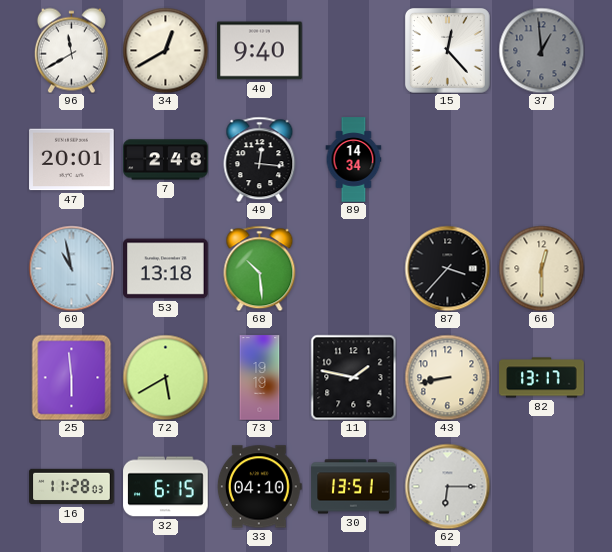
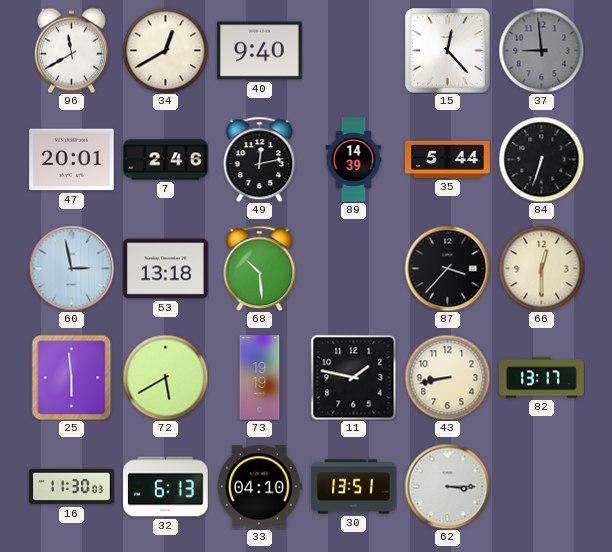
37: 12:59 -> 8:59
7: 2:48 -> 2:46
49: 12:16 -> 12:13
89: 14:34 -> 14:39
35: none -> 5:44
84: none -> 6:33
60: 10:58 -> 2:58
16: 11:28 -> 11:30
32: 6:15 -> 6:13
62: 6:15 -> 3:15
